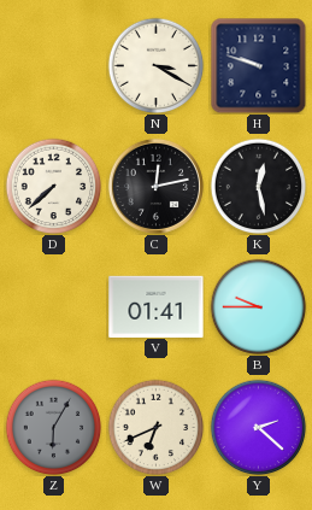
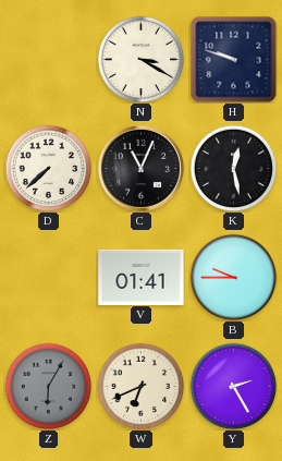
C: 12:13 -> 11:04
Y: 2:22 -> 2:25
